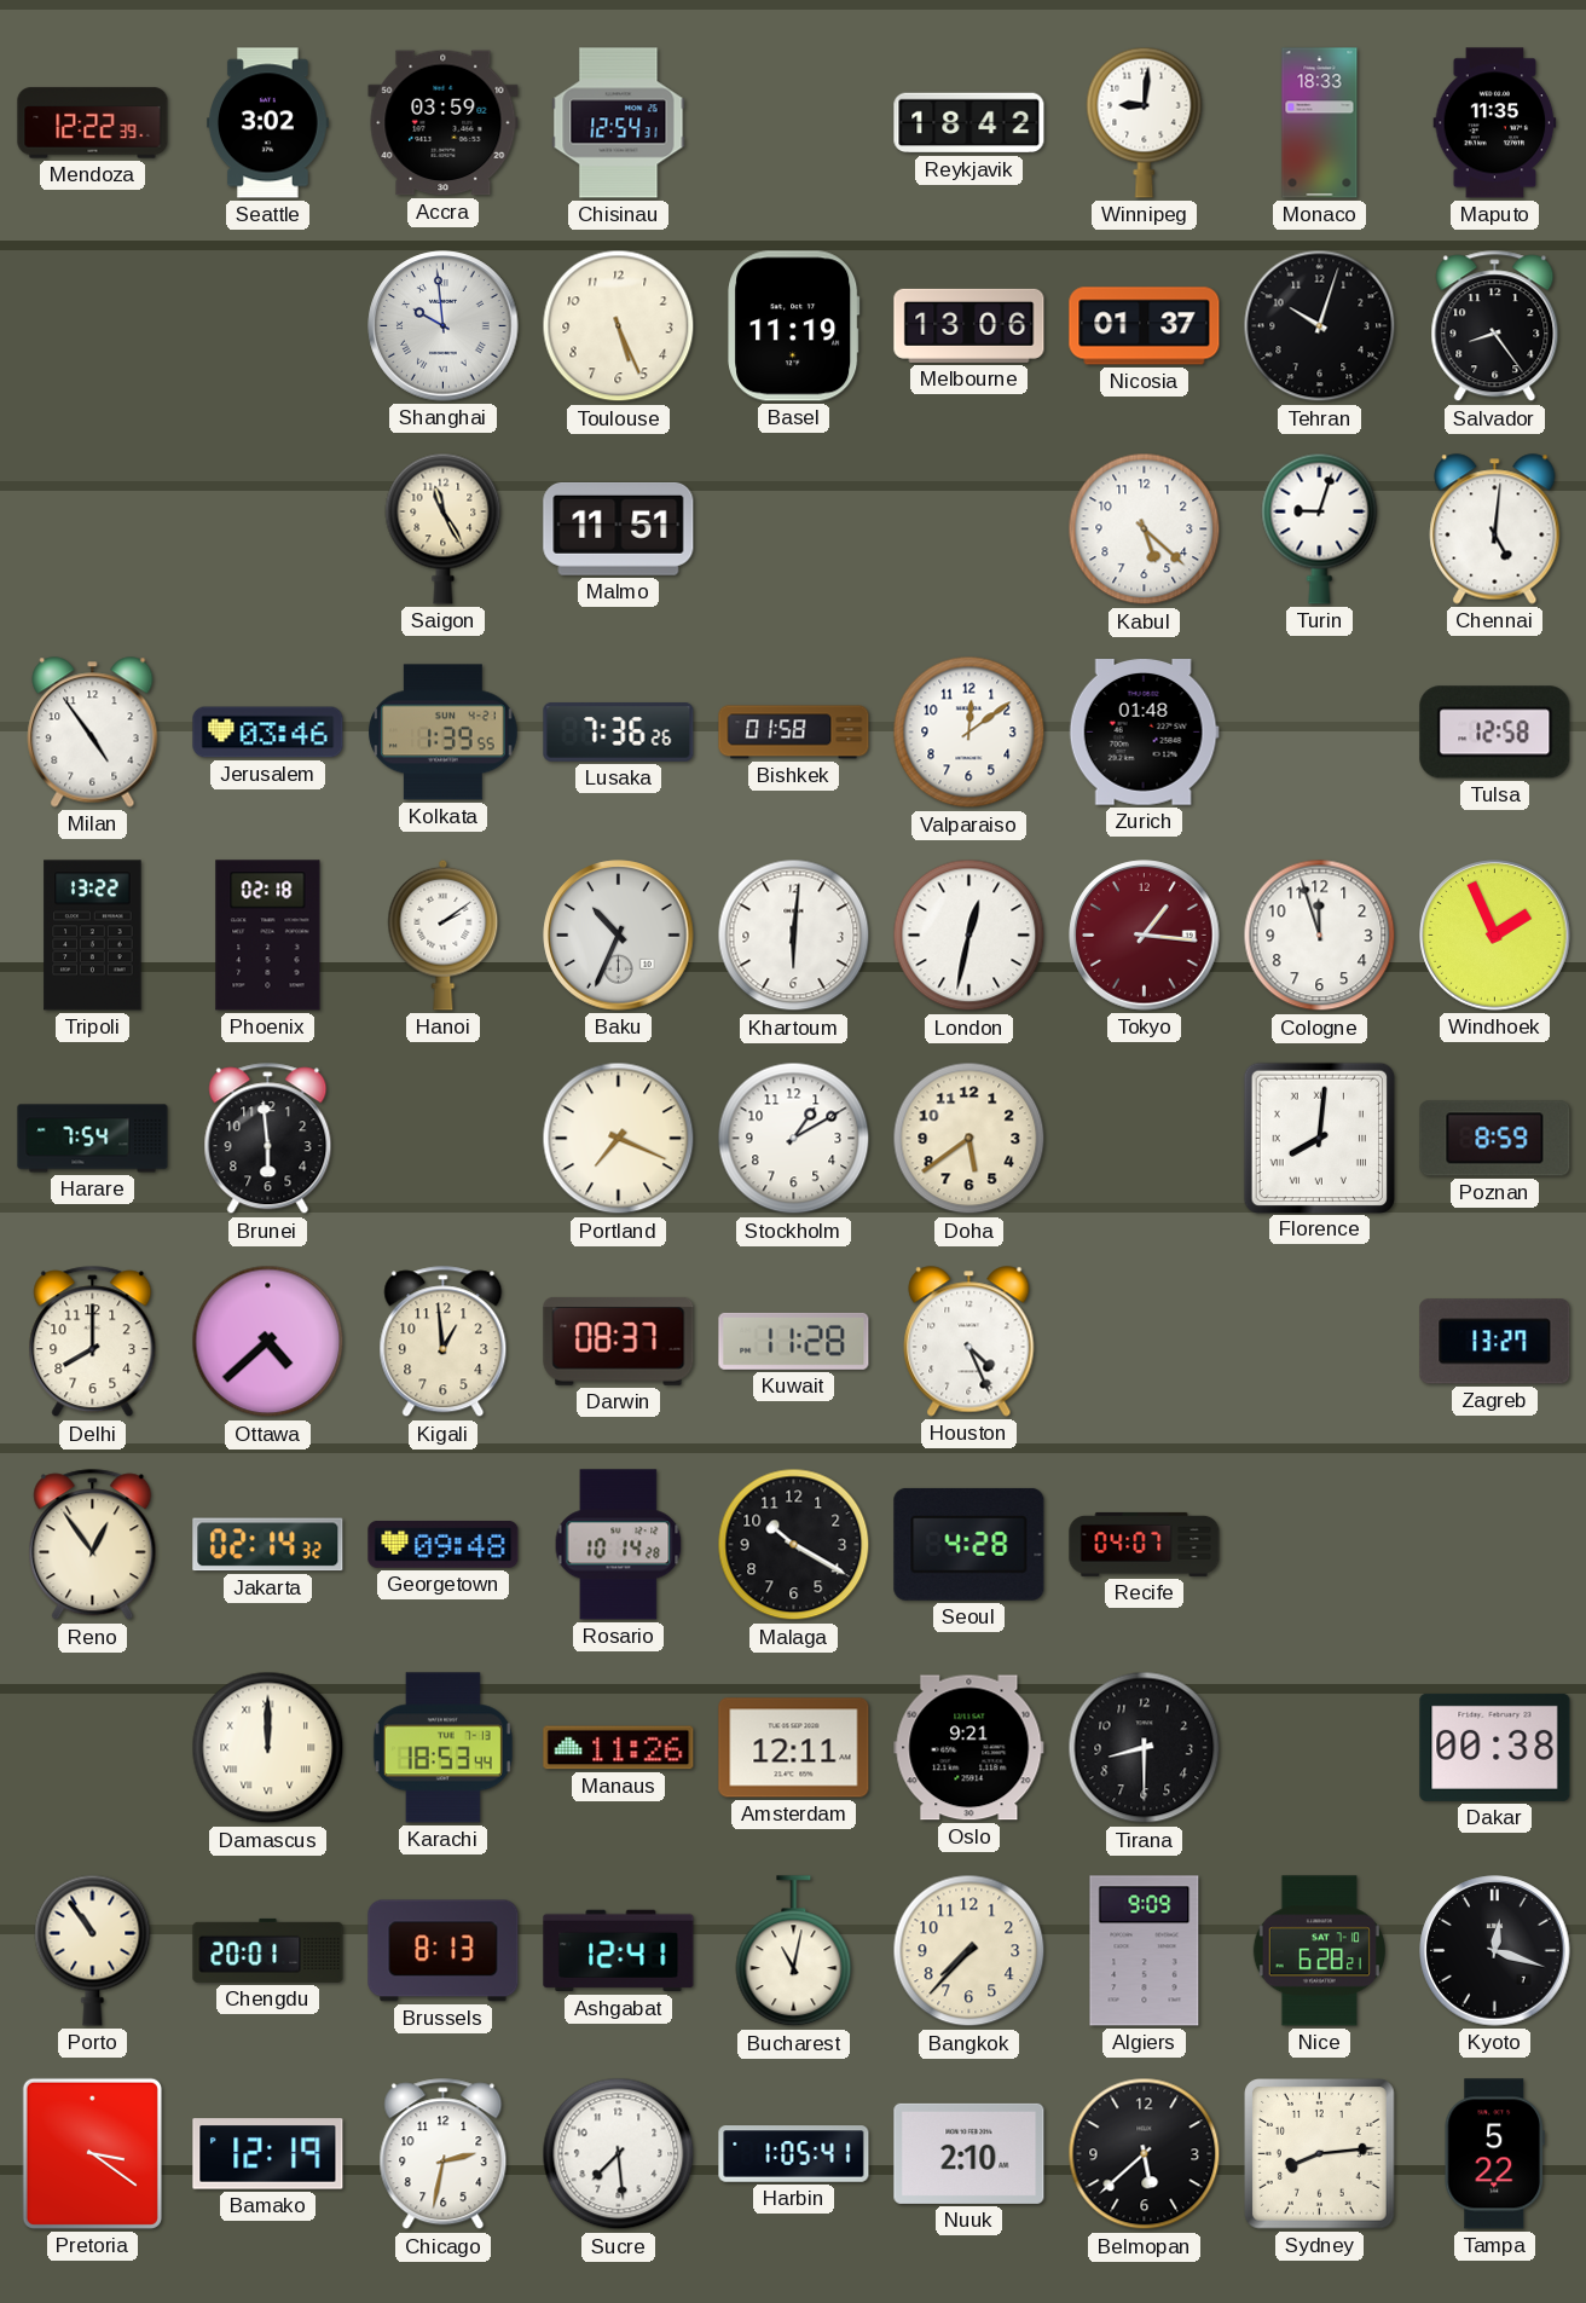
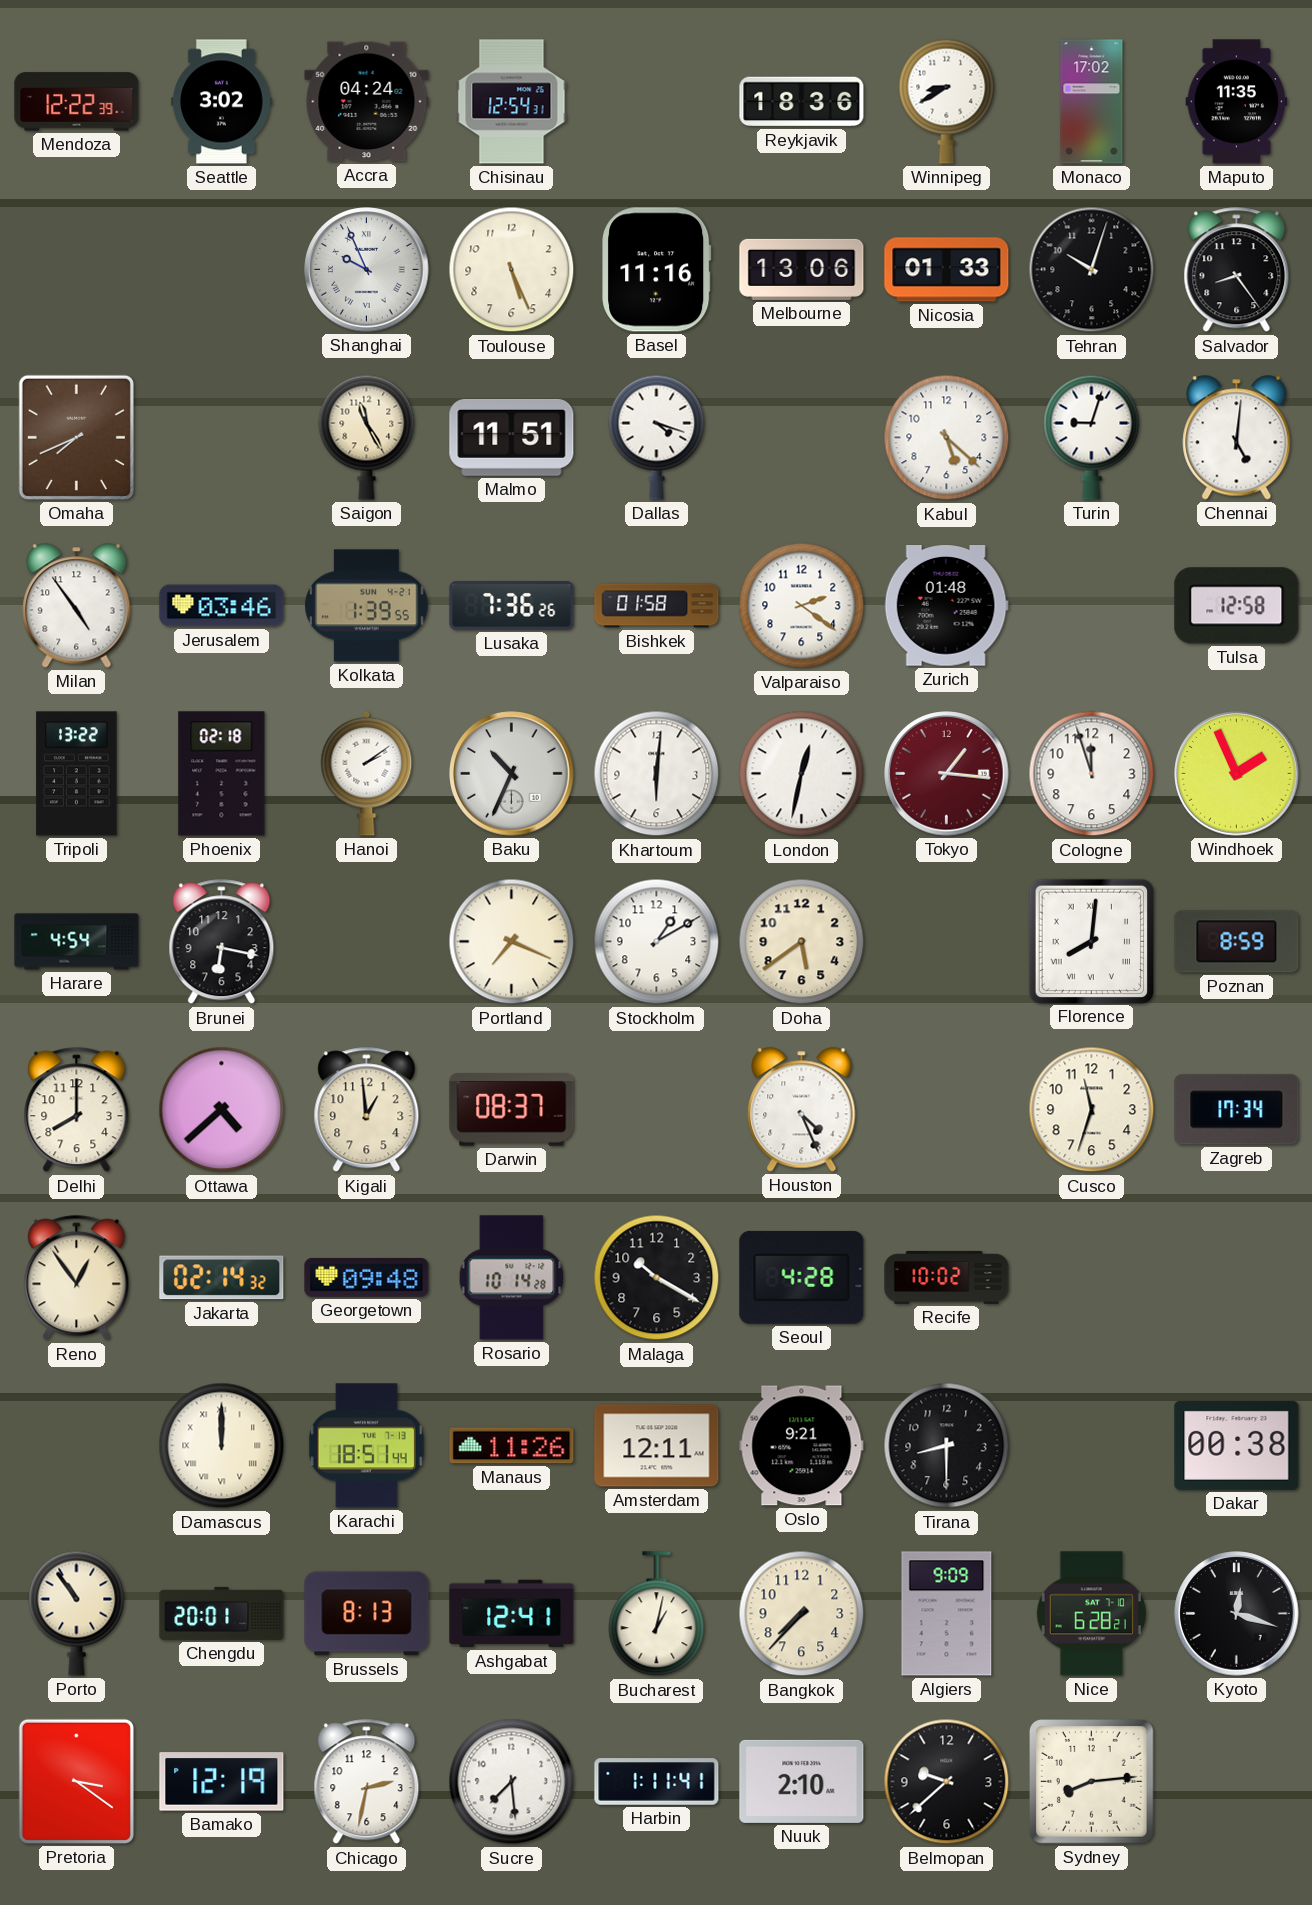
Accra: 03:59 -> 04:24
Reykjavik: 18:42 -> 18:36
Winnipeg: 9:01 -> 8:40
Monaco: 18:33 -> 17:02
Shanghai: 9:59 -> 9:56
Basel: 11:19 -> 11:16
Nicosia: 01:37 -> 01:33
Omaha: none -> 7:41
Dallas: none -> 4:18
Valparaiso: 12:09 -> 2:21
Harare: 7:54 -> 4:54
Brunei: 5:59 -> 6:17
Kuwait: 11:28 -> none
Cusco: none -> 11:33
Zagreb: 13:27 -> 17:34
Recife: 04:07 -> 10:02
Karachi: 18:53 -> 18:51
Bucharest: 11:02 -> 1:02
Harbin: 1:05 -> 1:11
Belmopan: 5:38 -> 9:38
Tampa: 5:22 -> none
